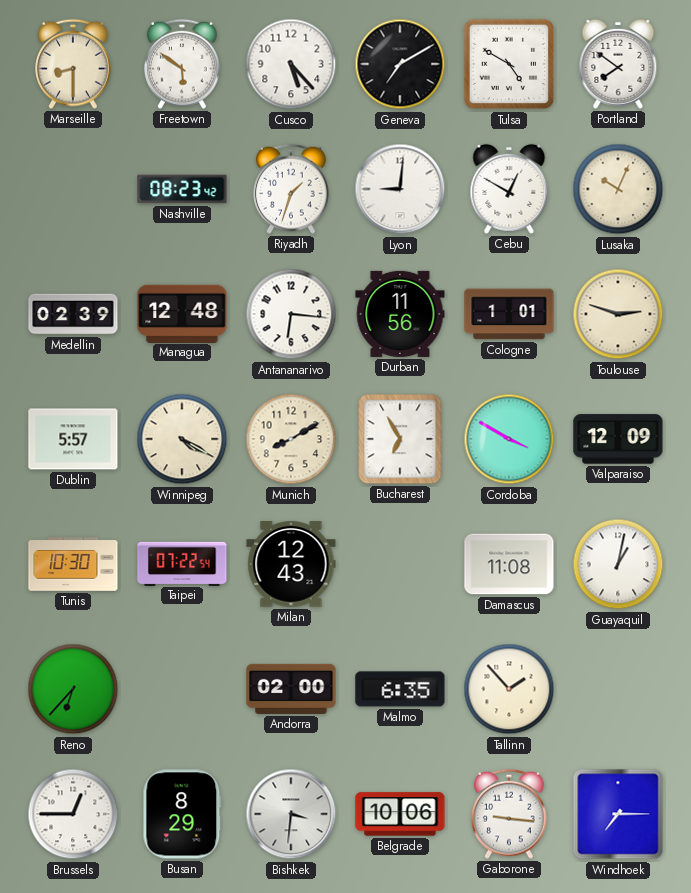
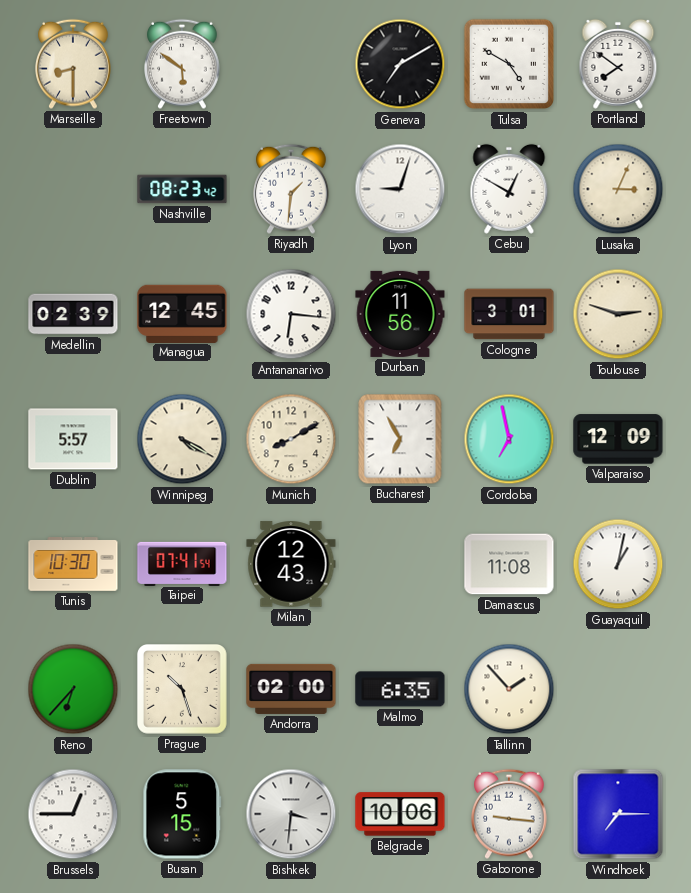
Cusco: 5:23 -> none
Riyadh: 1:33 -> 1:31
Lyon: 9:01 -> 9:03
Lusaka: 10:04 -> 3:04
Managua: 12:48 -> 12:45
Cologne: 1:01 -> 3:01
Cordoba: 3:50 -> 6:58
Taipei: 07:22 -> 07:41
Prague: none -> 10:27
Busan: 8:29 -> 5:15
